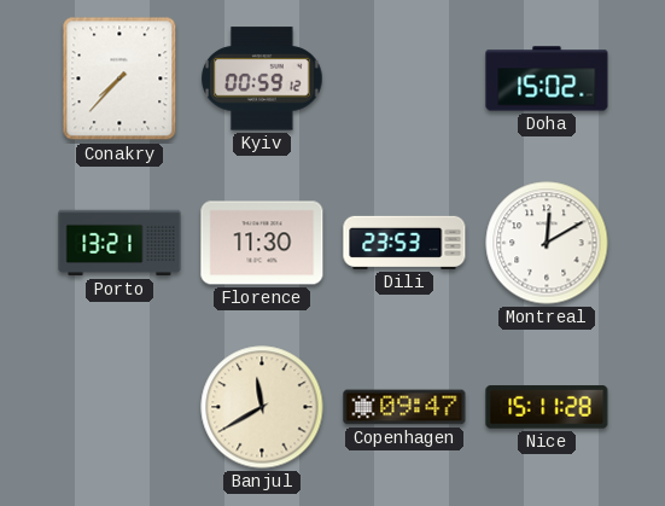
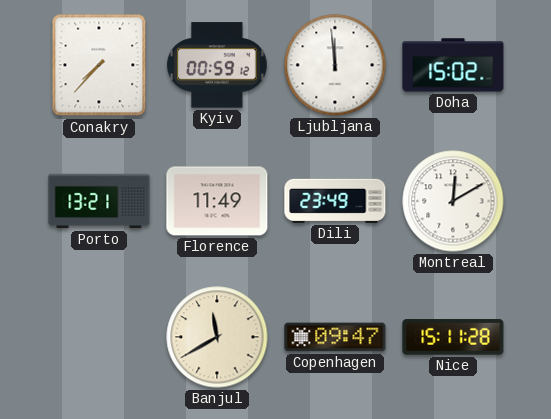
Ljubljana: none -> 11:59
Florence: 11:30 -> 11:49
Dili: 23:53 -> 23:49
